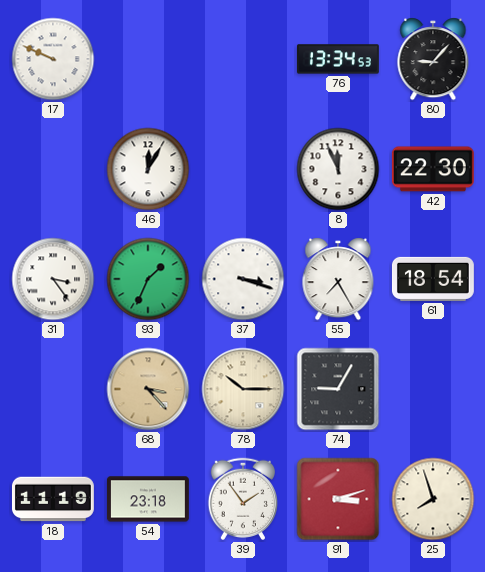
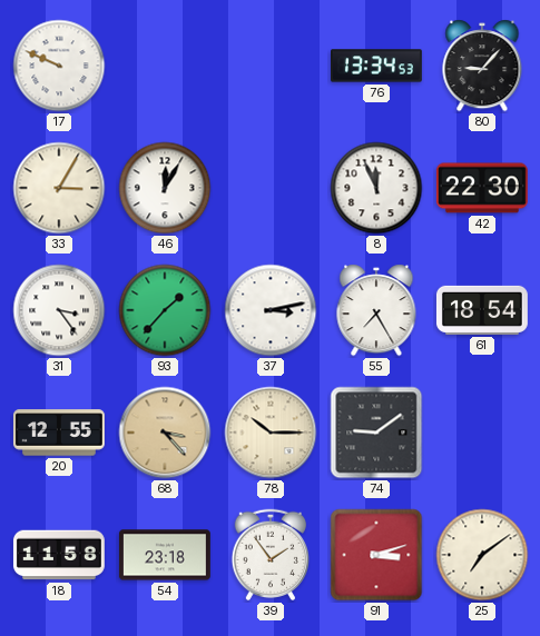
33: none -> 3:05
93: 1:34 -> 1:37
37: 3:18 -> 3:13
20: none -> 12:55
74: 9:05 -> 9:09
18: 11:19 -> 11:58
25: 7:57 -> 7:09
